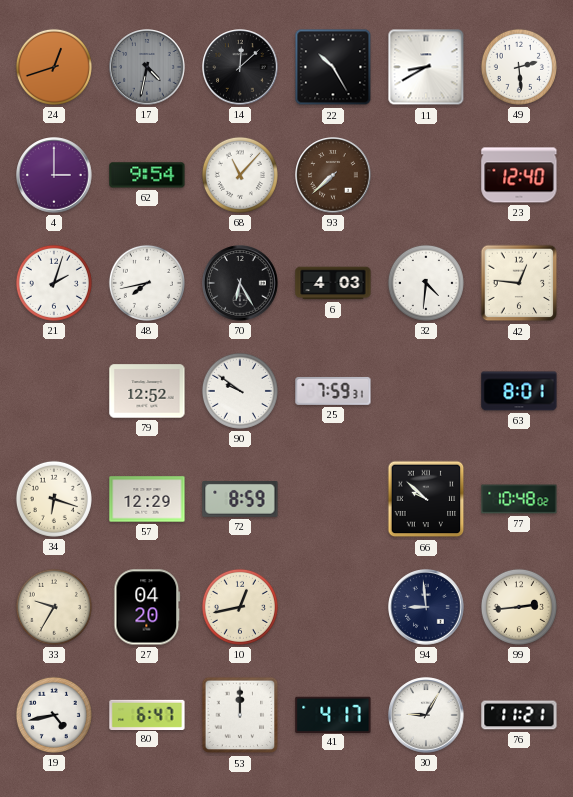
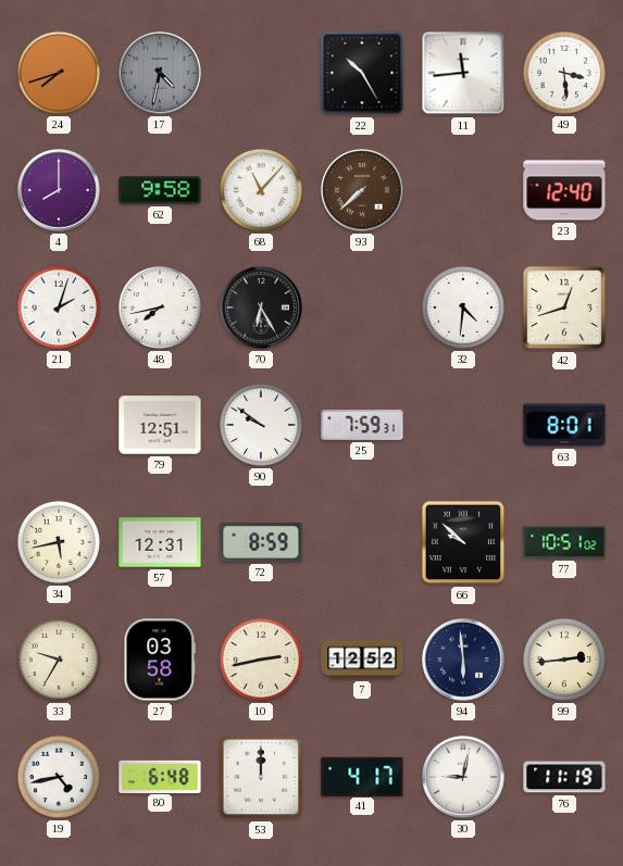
24: 12:42 -> 7:42
14: 12:08 -> none
11: 8:40 -> 11:44
49: 2:29 -> 3:29
4: 3:00 -> 8:00
62: 9:54 -> 9:58
6: 4:03 -> none
42: 12:46 -> 12:42
79: 12:52 -> 12:51
34: 6:18 -> 5:43
57: 12:29 -> 12:31
77: 10:48 -> 10:51
27: 04:20 -> 03:58
10: 12:43 -> 2:43
7: none -> 12:52
94: 8:59 -> 5:59
80: 6:47 -> 6:48
30: 9:05 -> 9:02
76: 11:21 -> 11:19
